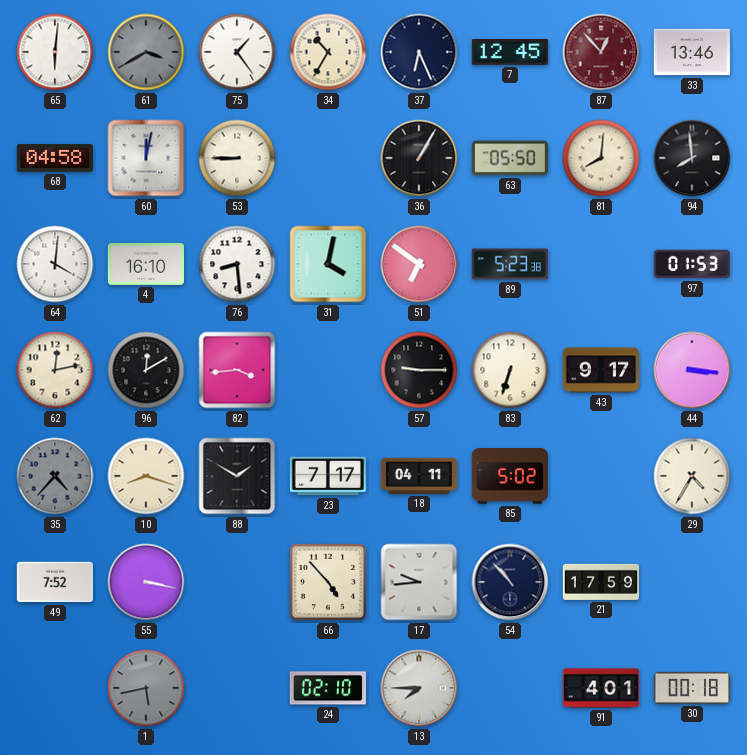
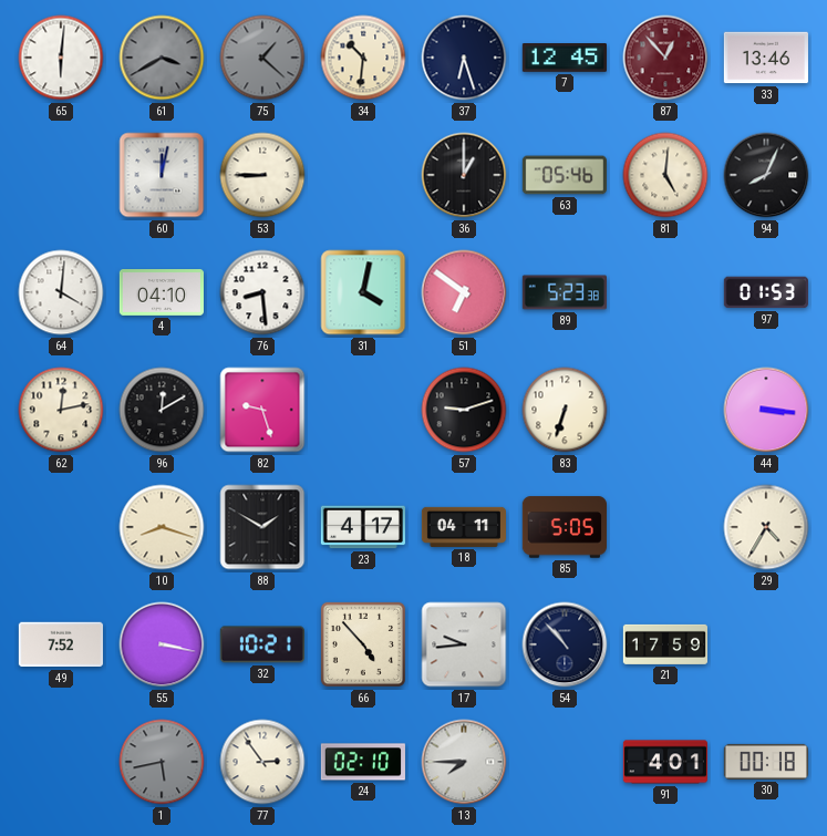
75: 1:24 -> 1:22
75 dial: white -> grey
34: 10:35 -> 10:31
37: 6:26 -> 6:27
68: 04:58 -> none
36: 1:05 -> 1:00
63: 05:50 -> 05:46
81: 8:01 -> 5:01
94: 7:59 -> 8:04
4: 16:10 -> 04:10
82: 3:44 -> 9:27
57: 9:15 -> 9:12
43: 9:17 -> none
35: 4:37 -> none
23: 7:17 -> 4:17
85: 5:02 -> 5:05
32: none -> 10:21
77: none -> 2:54
